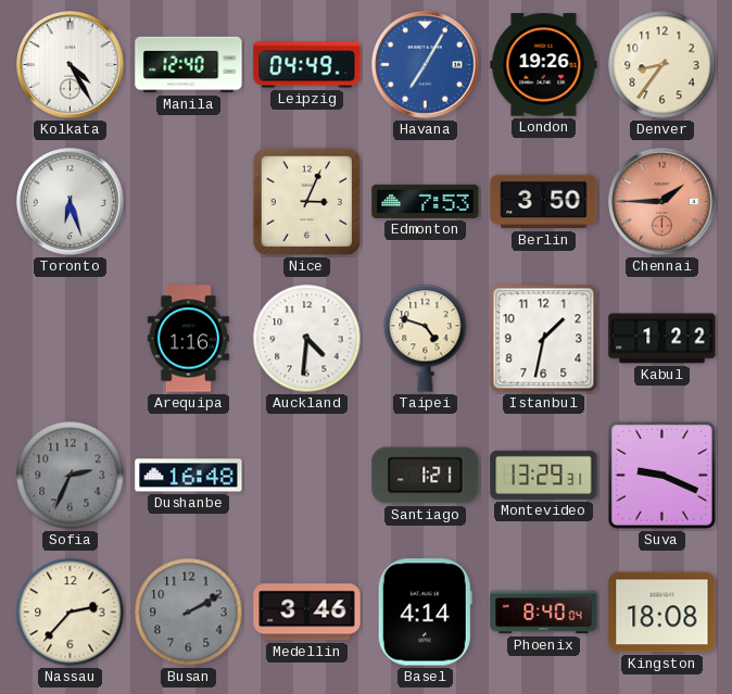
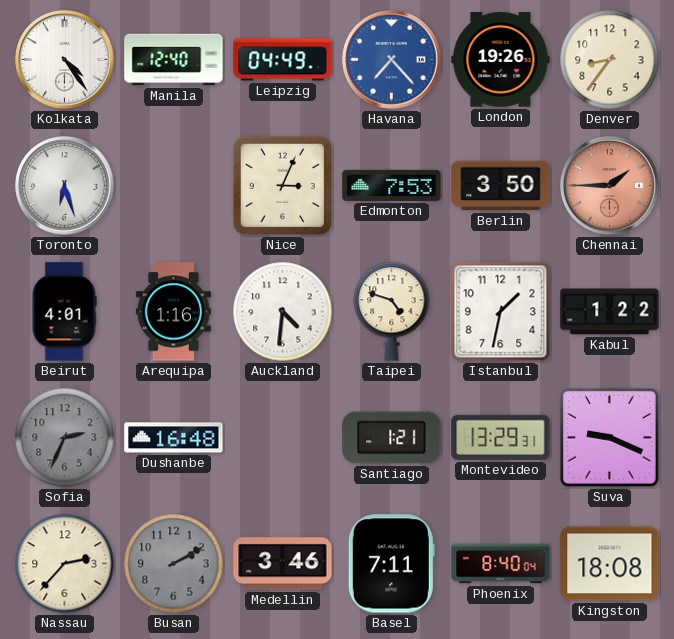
Kolkata: 4:25 -> 4:24
Havana: 7:05 -> 7:23
Beirut: none -> 4:01
Basel: 4:14 -> 7:11
